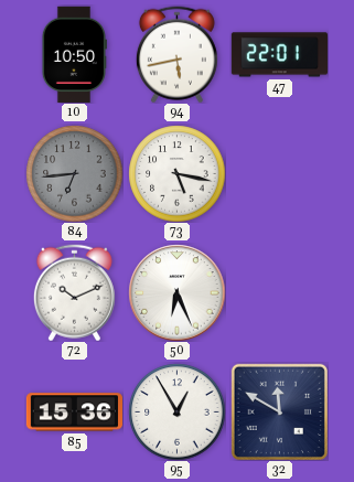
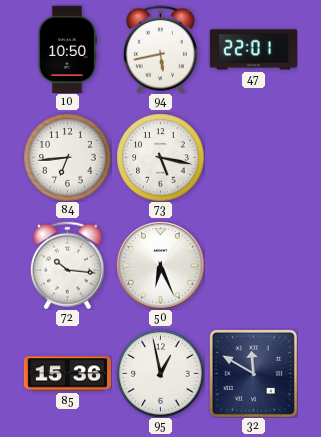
84 dial: grey -> white
72: 10:11 -> 10:16
95: 12:55 -> 12:58
